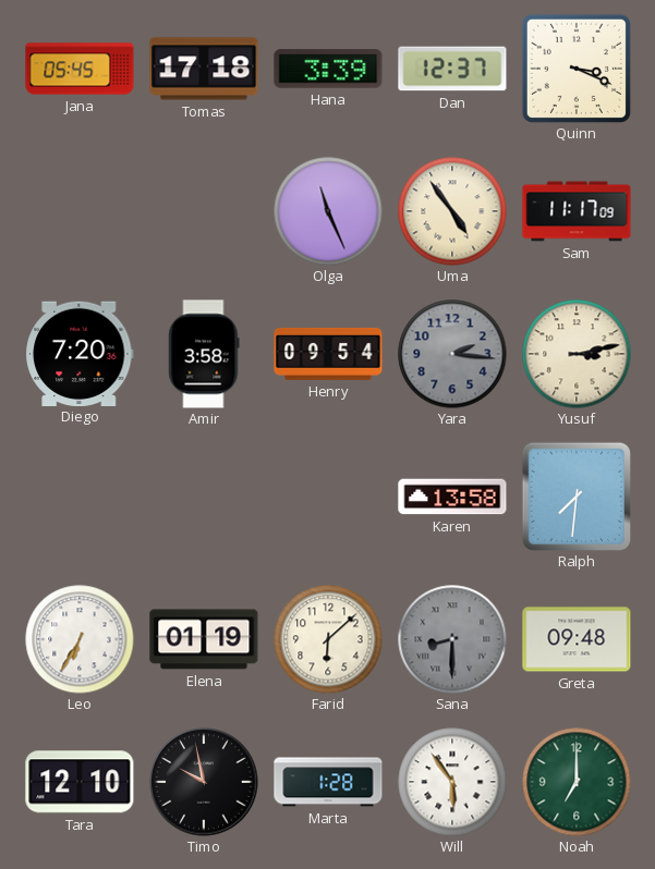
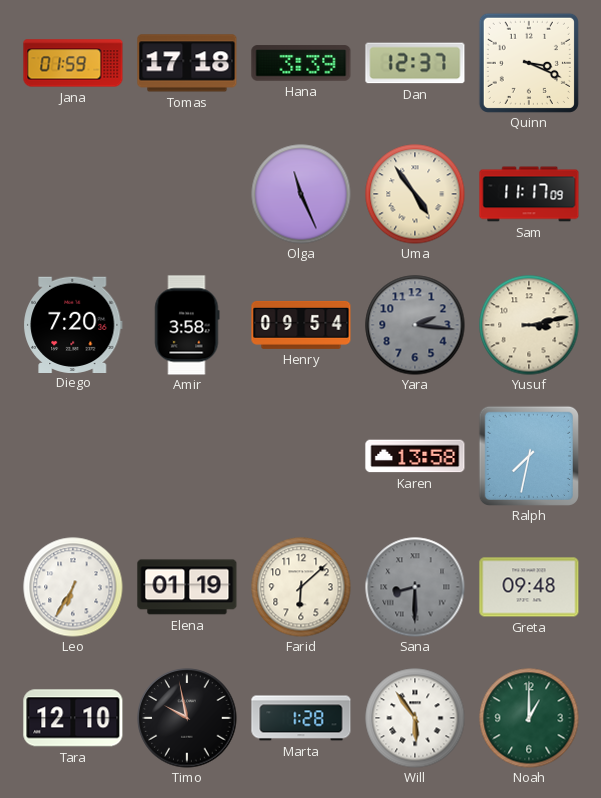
Jana: 05:45 -> 01:59
Ralph: 7:31 -> 7:32
Noah: 7:00 -> 1:00
